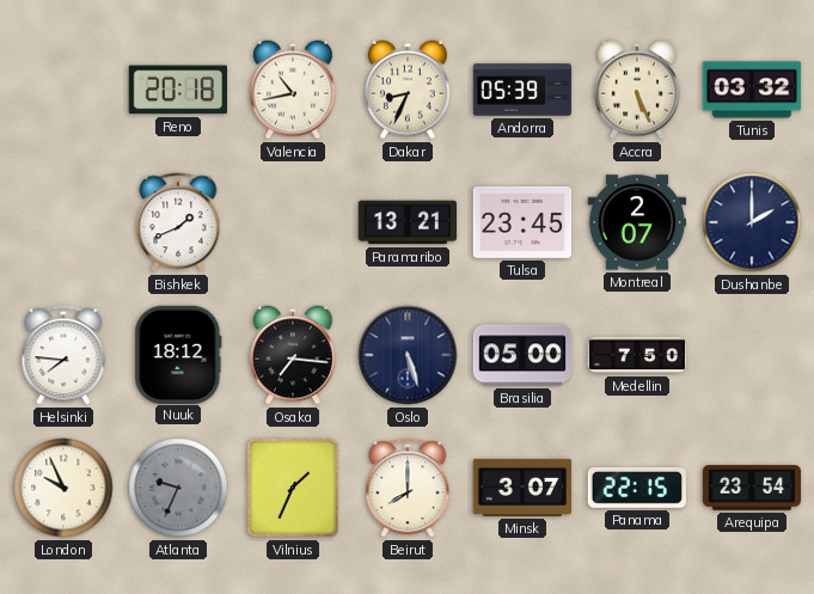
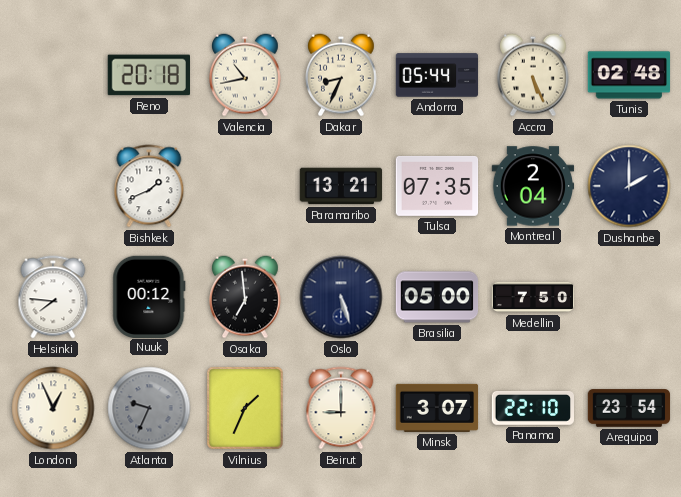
Andorra: 05:39 -> 05:44
Tunis: 03:32 -> 02:48
Tulsa: 23:45 -> 07:35
Montreal: 2:07 -> 2:04
Nuuk: 18:12 -> 00:12
Osaka: 7:16 -> 6:59
London: 9:56 -> 12:56
Beirut: 8:00 -> 9:00
Panama: 22:15 -> 22:10
